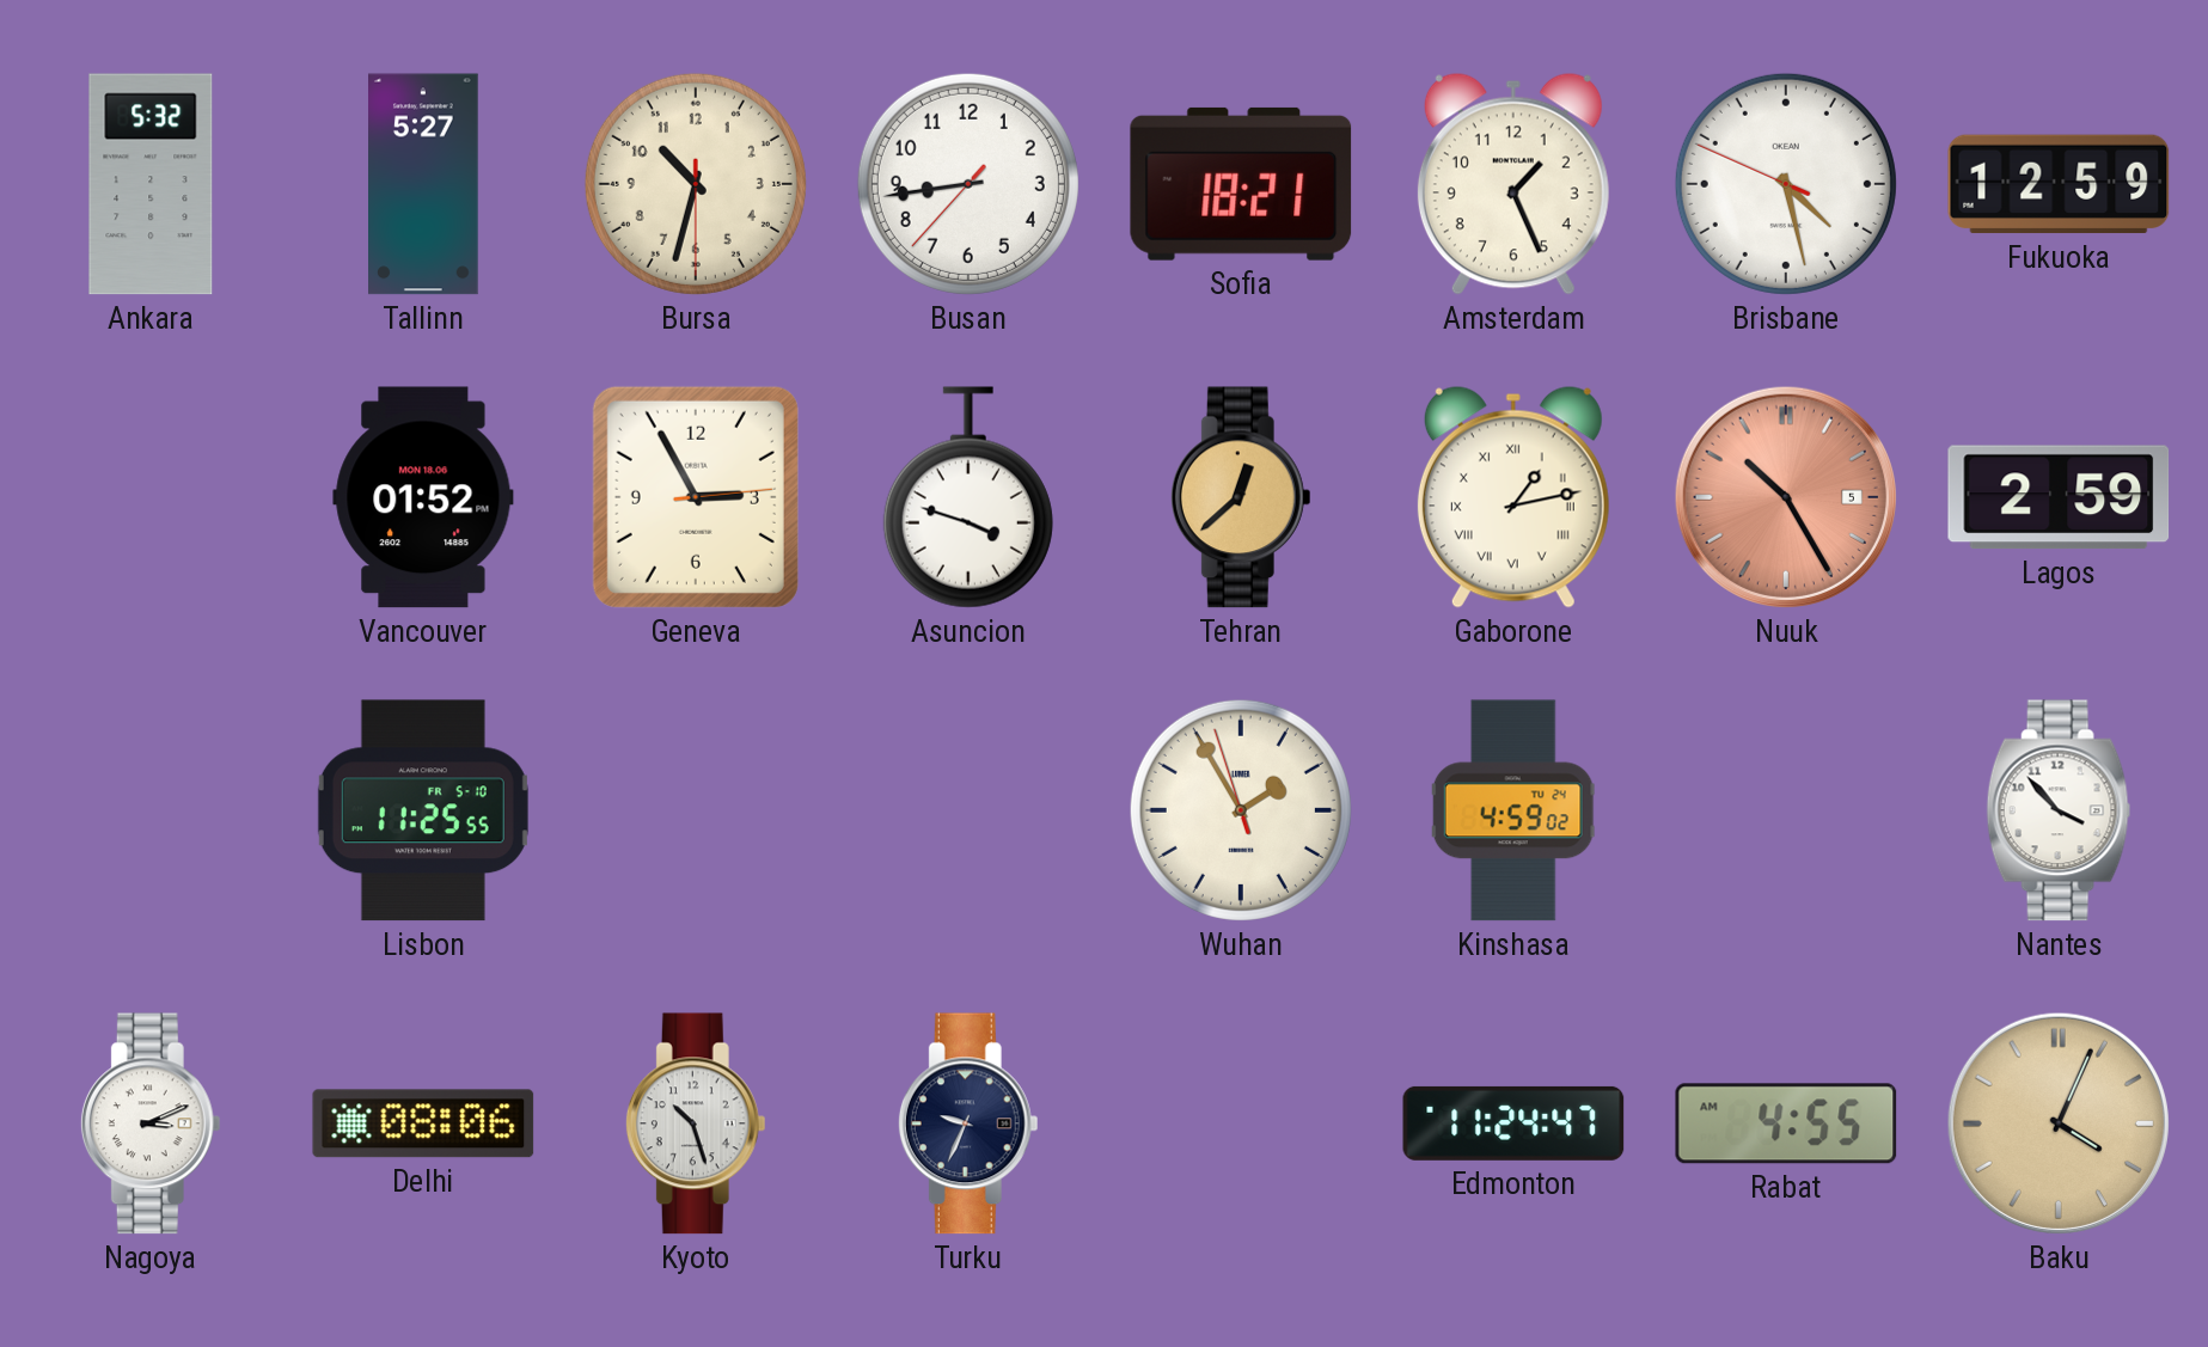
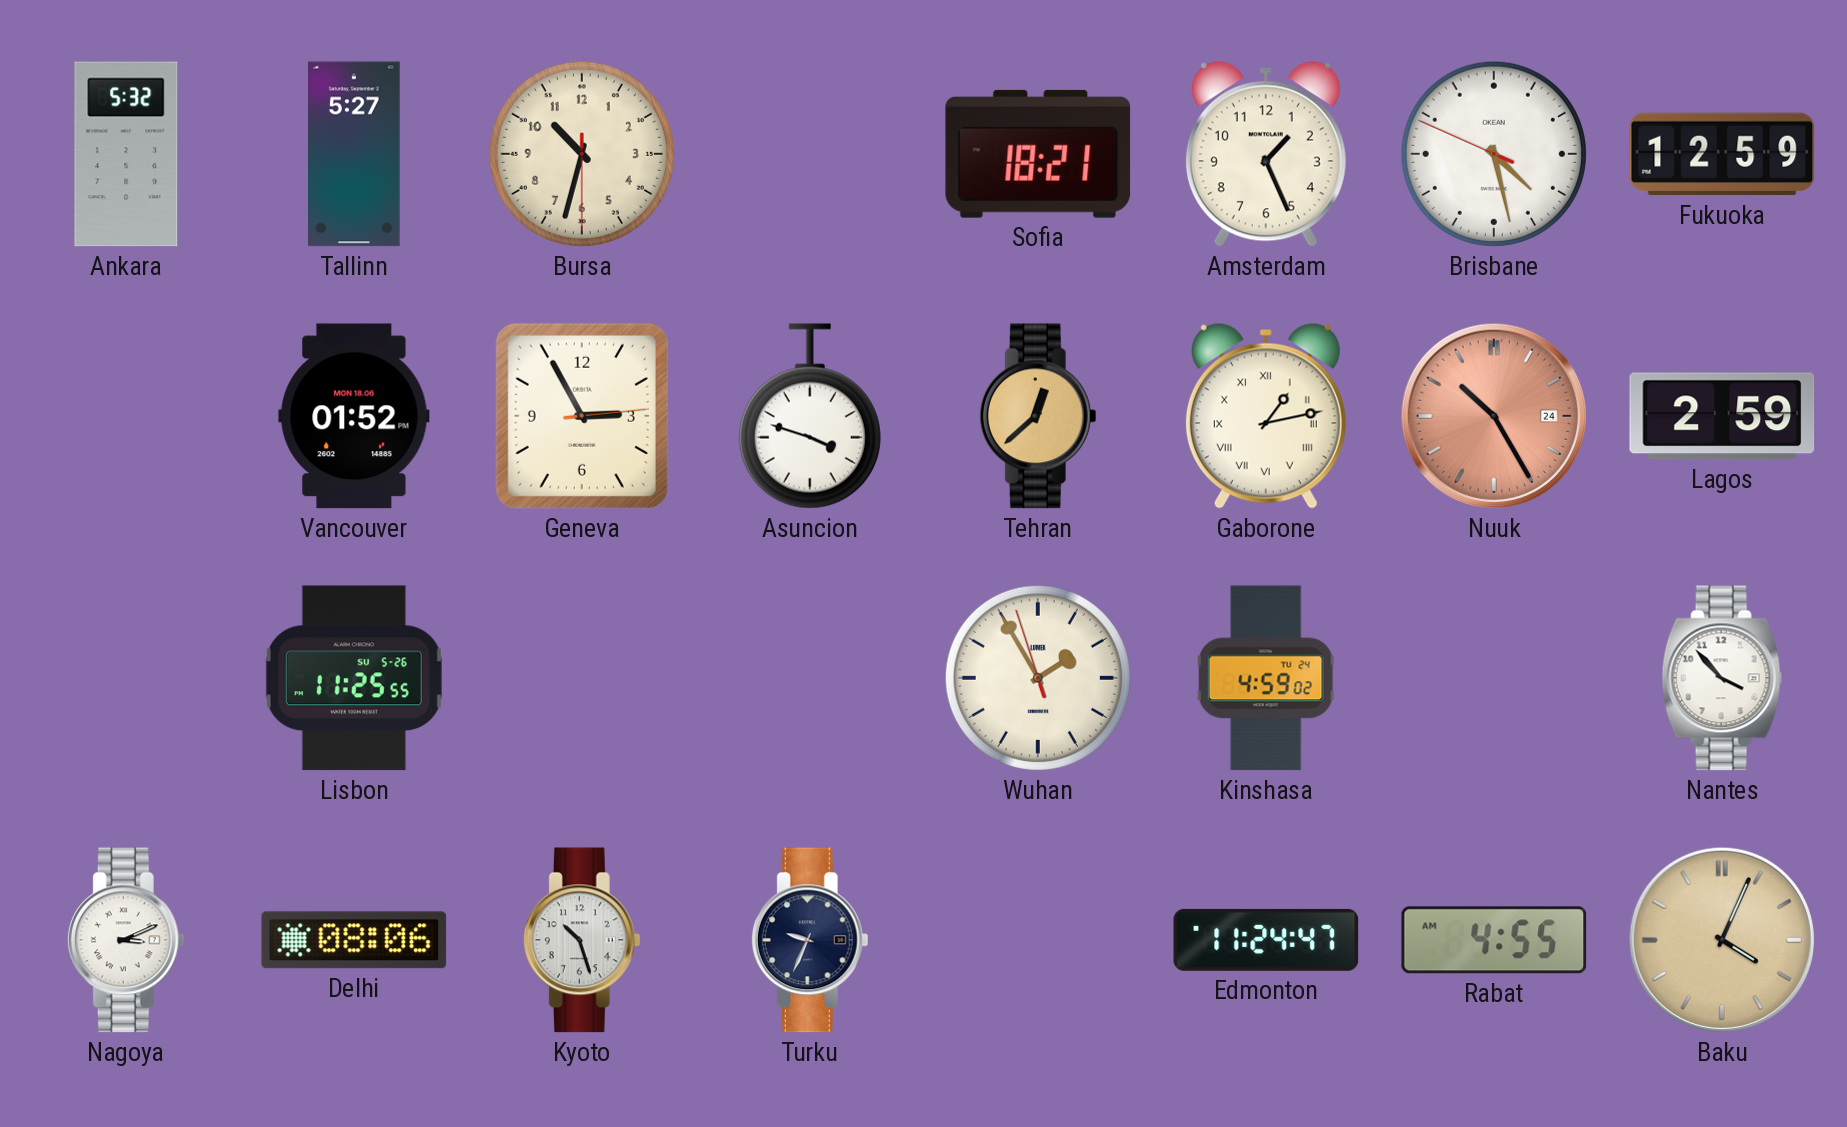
Busan: 8:43 -> none
Nuuk date: 5 -> 24
Lisbon date: FR 5-10 -> SU 5-26
